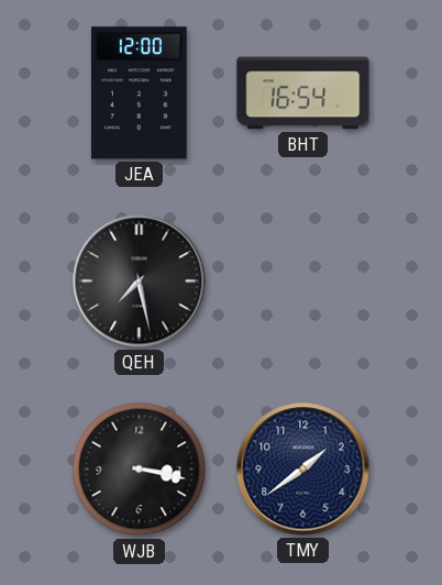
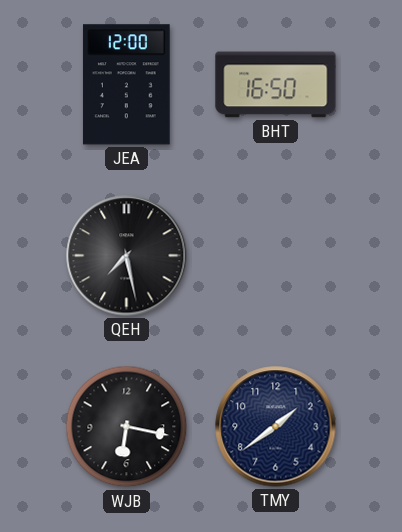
BHT: 16:54 -> 16:50
WJB: 3:17 -> 6:17
